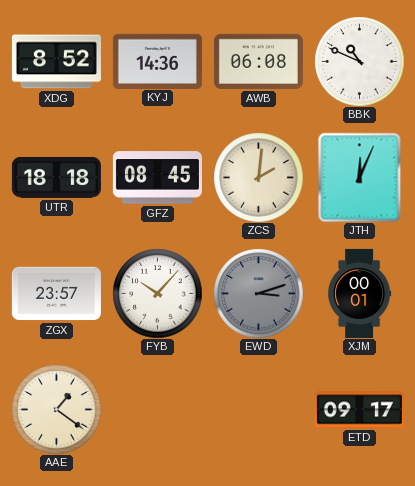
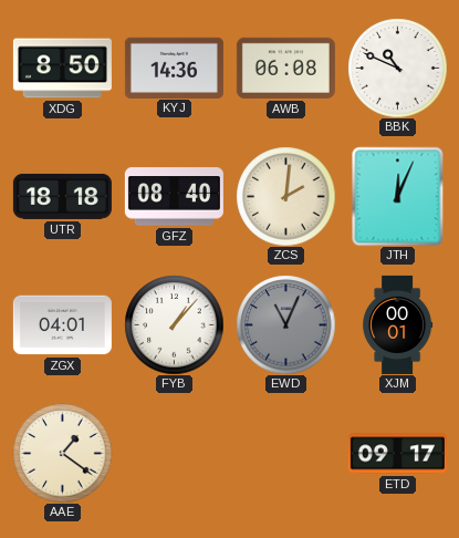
XDG: 8:52 -> 8:50
GFZ: 08:45 -> 08:40
ZGX: 23:57 -> 04:01
FYB: 10:07 -> 1:07
EWD: 3:12 -> 11:04
